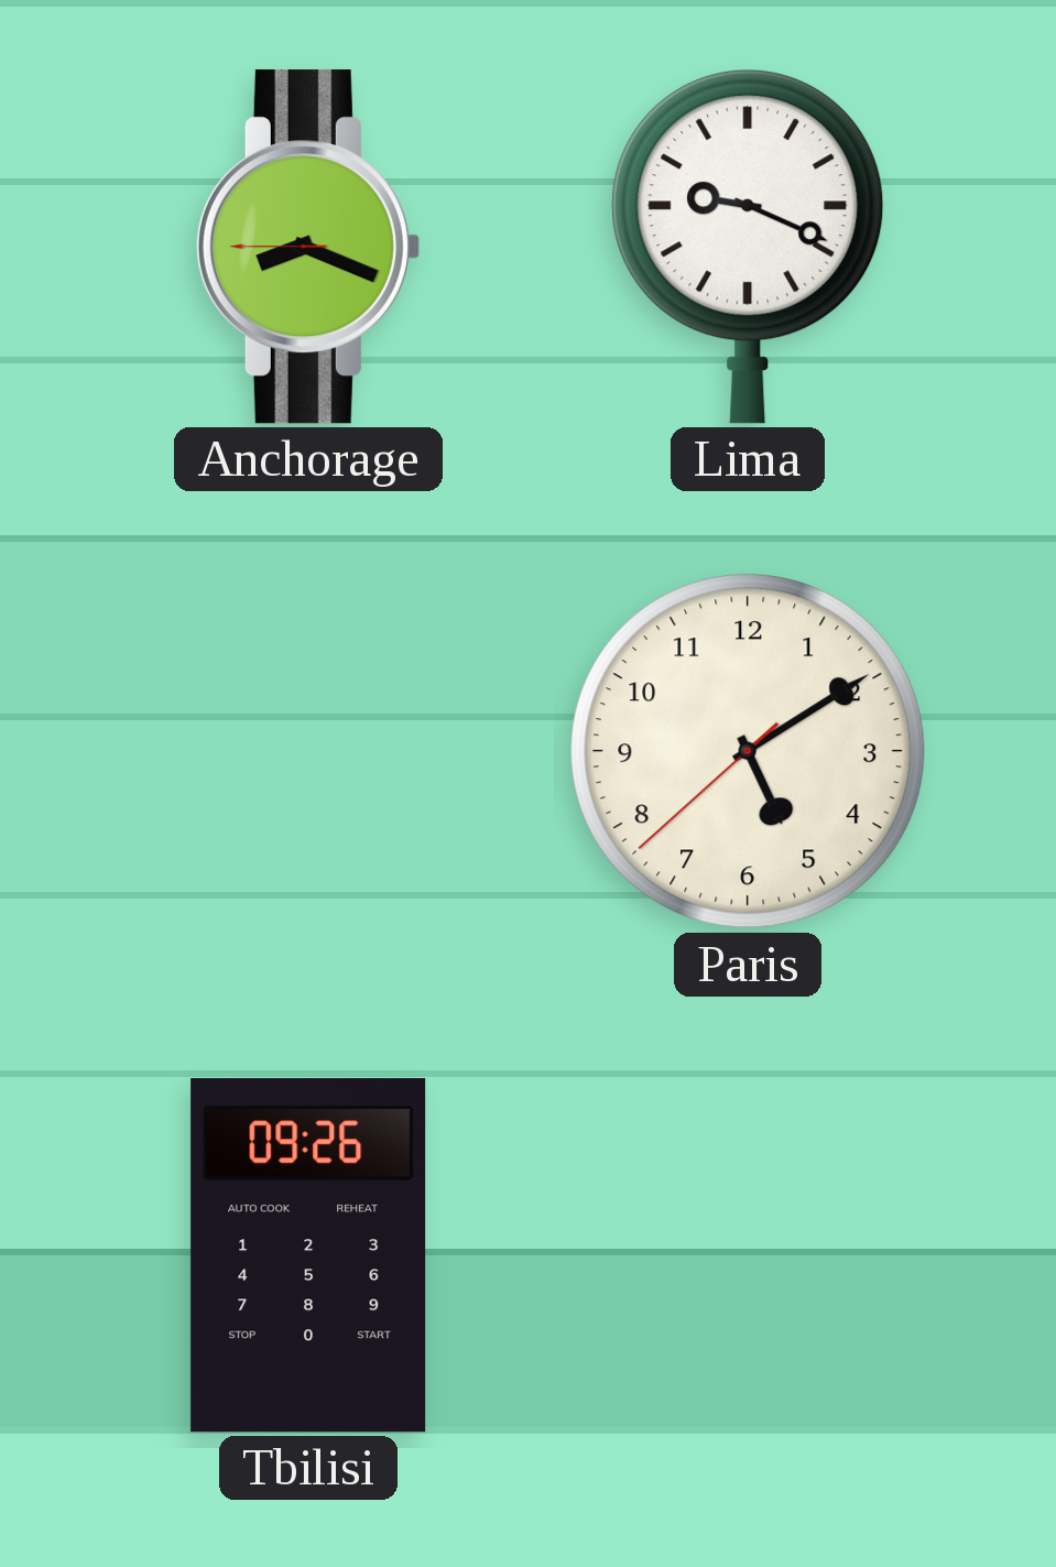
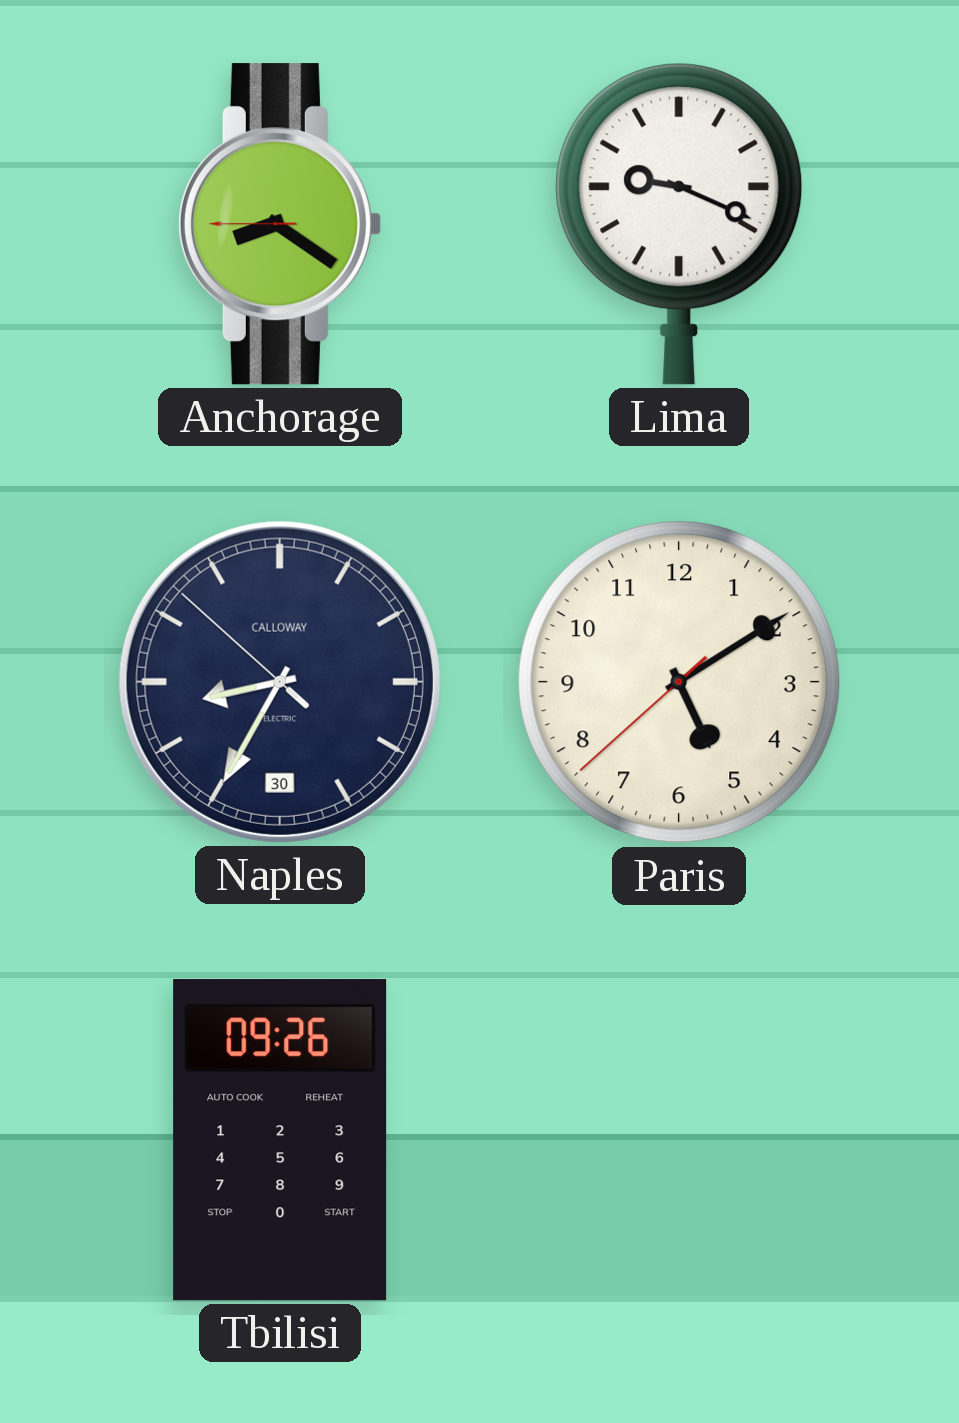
Anchorage: 8:18 -> 8:20
Naples: none -> 8:34
